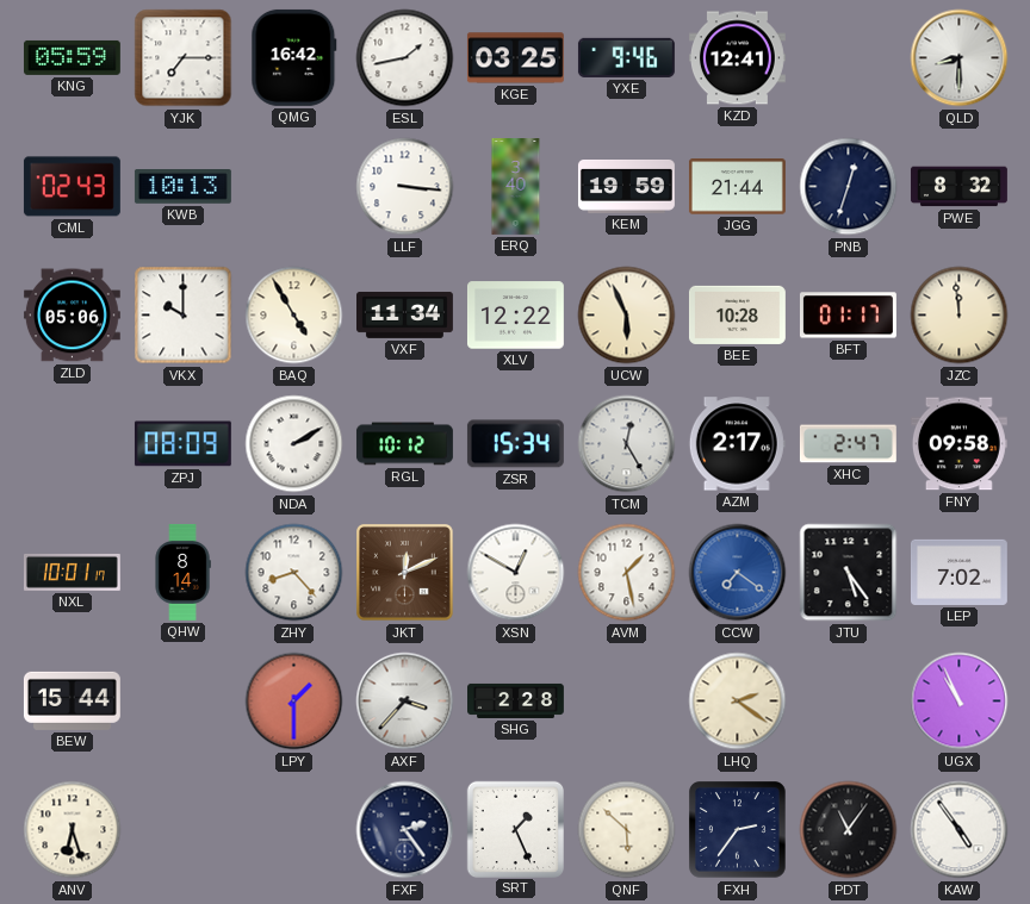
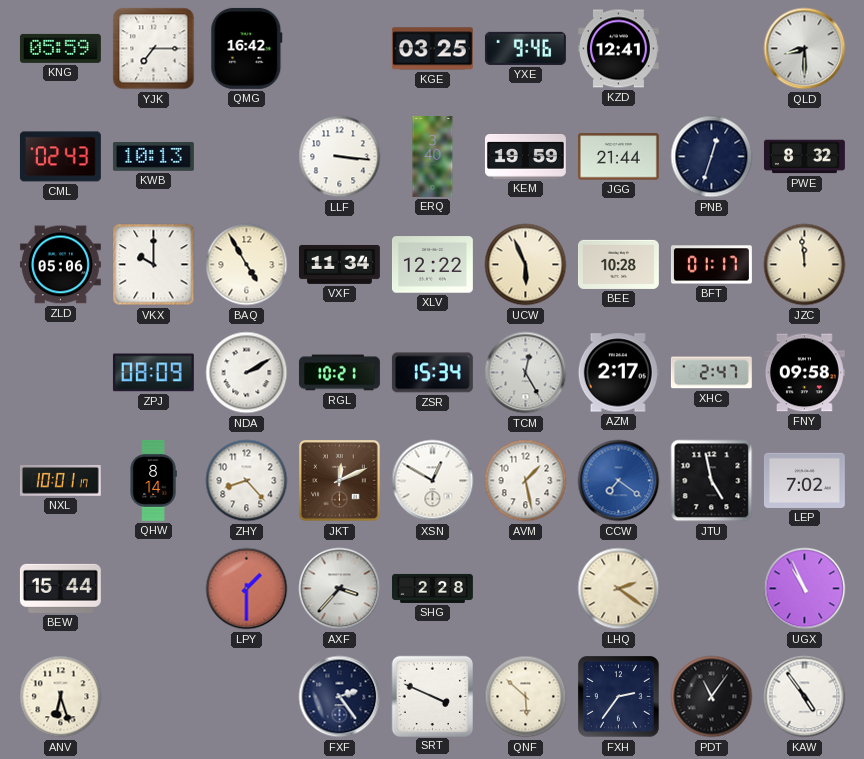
ESL: 1:43 -> none
RGL: 10:12 -> 10:21
JTU: 5:24 -> 4:58
SRT: 1:26 -> 3:49
